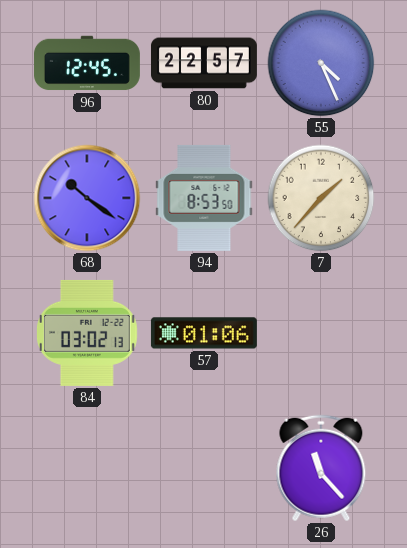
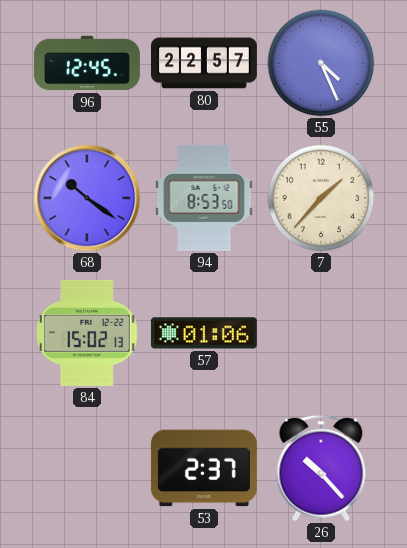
84: 03:02 -> 15:02
53: none -> 2:37
26: 11:23 -> 10:23
